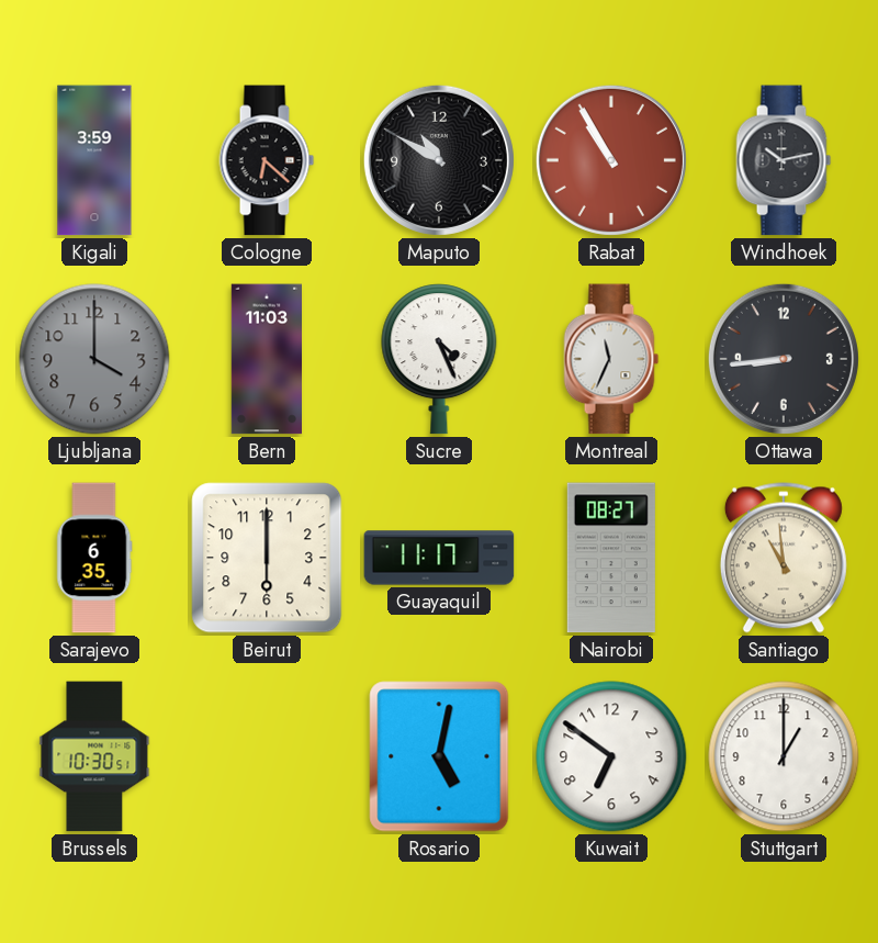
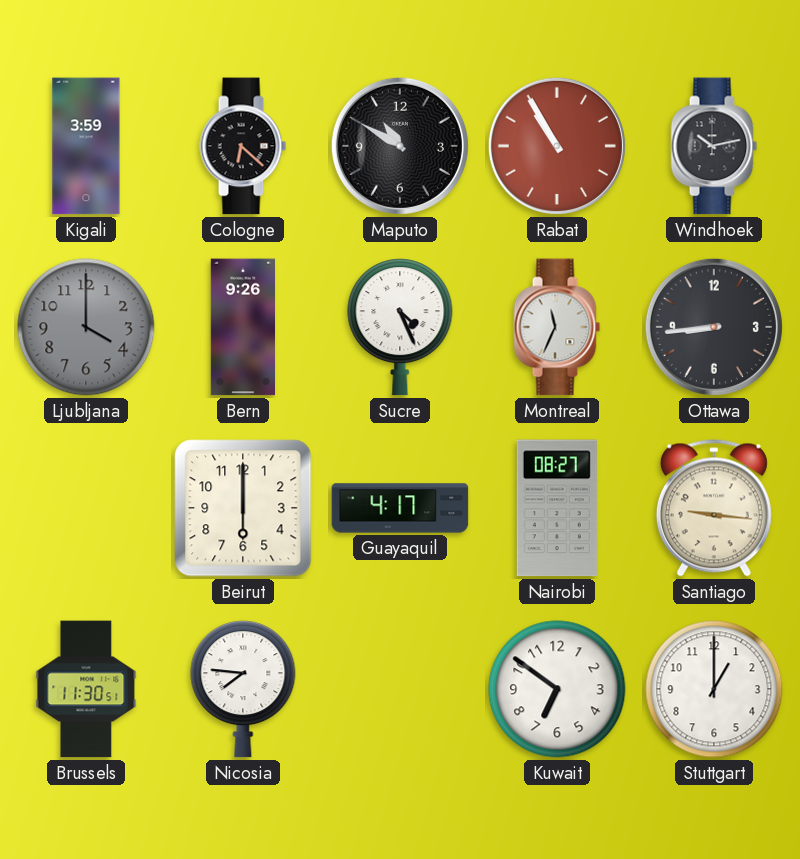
Bern: 11:03 -> 9:26
Sarajevo: 6:35 -> none
Guayaquil: 11:17 -> 4:17
Santiago: 10:59 -> 9:16
Brussels: 10:30 -> 11:30
Nicosia: none -> 7:46
Rosario: 5:02 -> none
